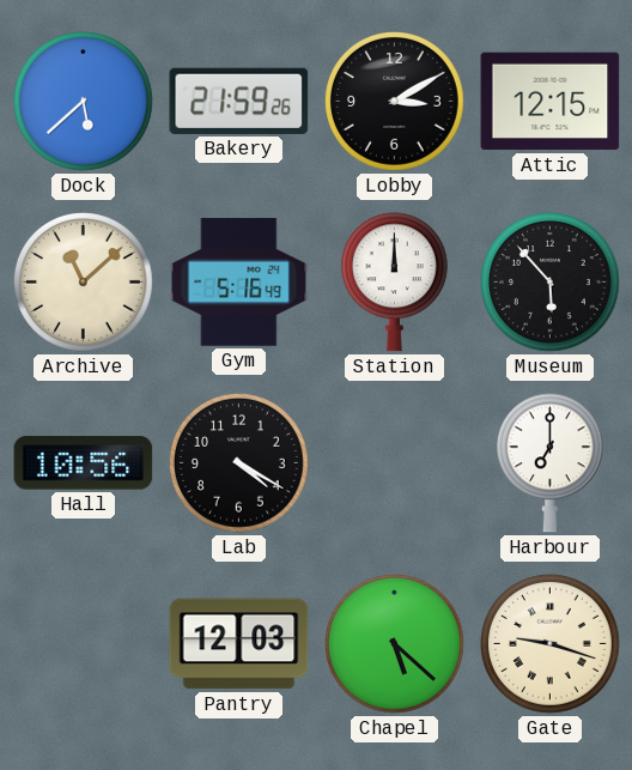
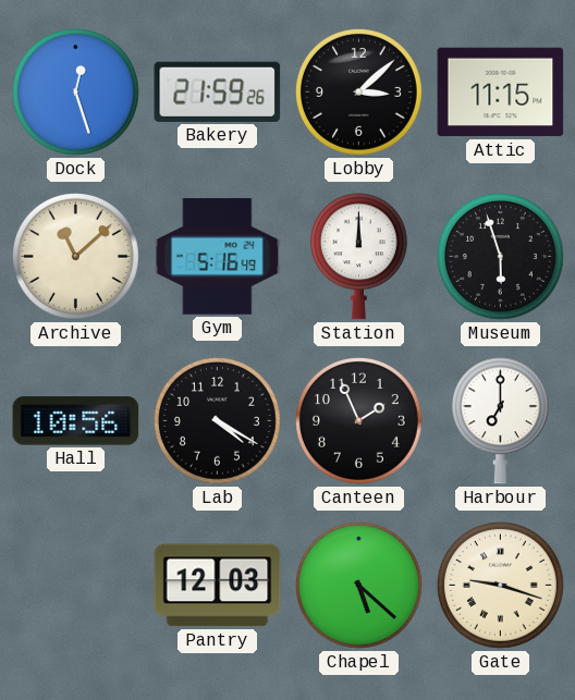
Dock: 5:38 -> 12:27
Lobby: 3:10 -> 3:08
Attic: 12:15 -> 11:15
Museum: 5:53 -> 5:57
Canteen: none -> 1:56
